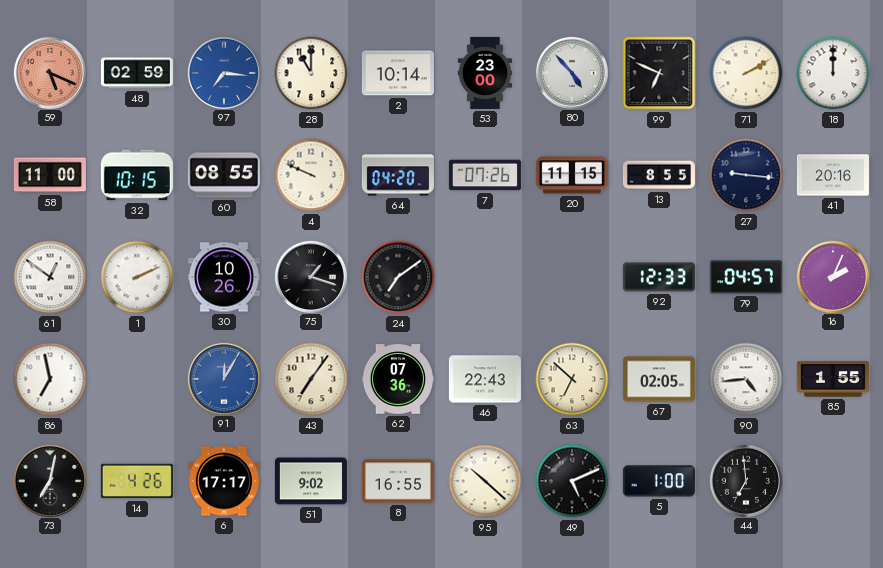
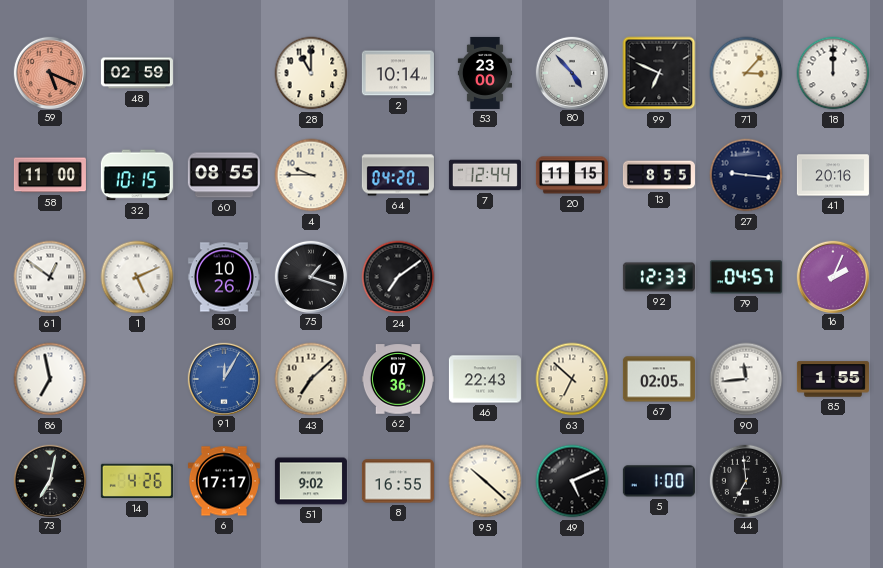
97: 7:16 -> none
71: 2:10 -> 3:07
4: 9:49 -> 9:45
7: 07:26 -> 12:44
1: 2:11 -> 5:11
43: 7:06 -> 7:08
90: 4:44 -> 11:44
